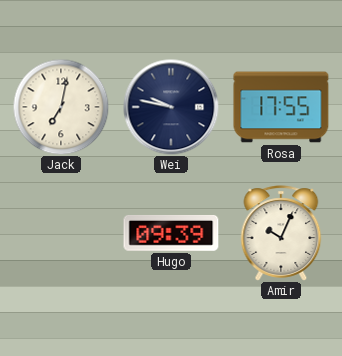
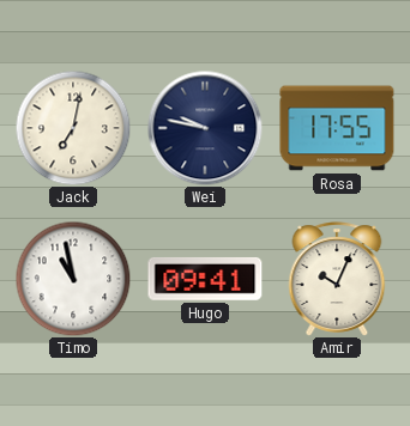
Timo: none -> 10:58
Hugo: 09:39 -> 09:41
